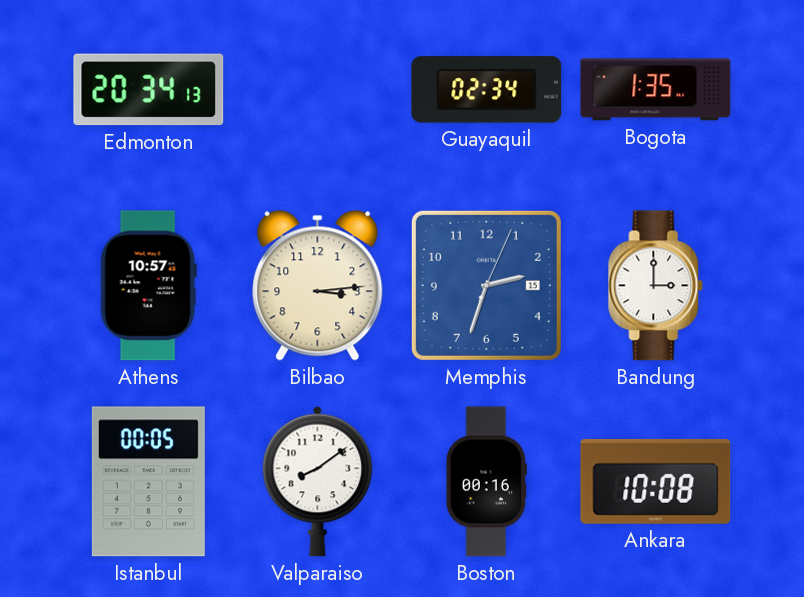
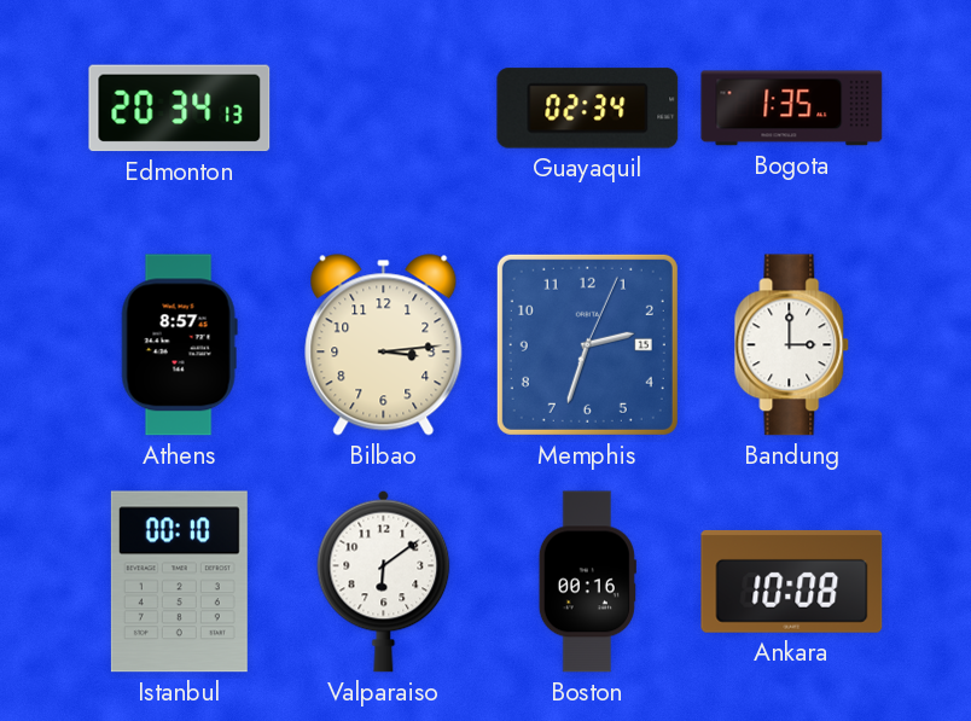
Athens: 10:57 -> 8:57
Istanbul: 00:05 -> 00:10
Valparaiso: 8:09 -> 6:09
